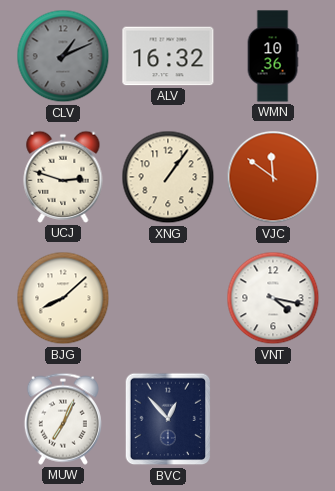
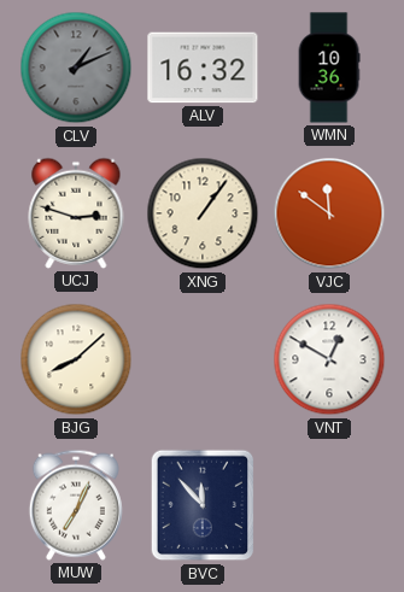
VNT: 4:17 -> 12:50
BVC: 12:53 -> 11:53
